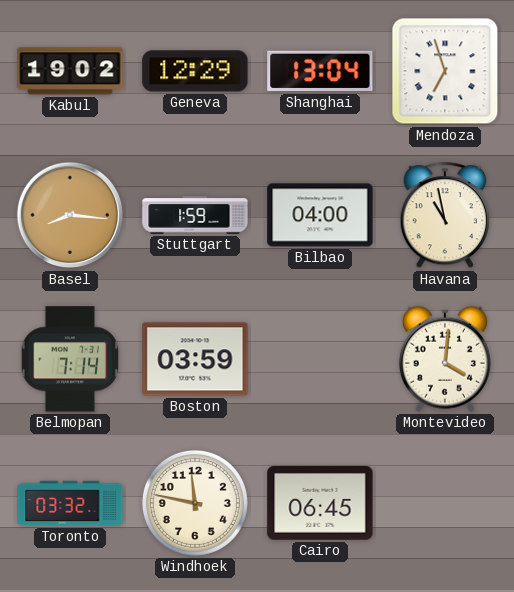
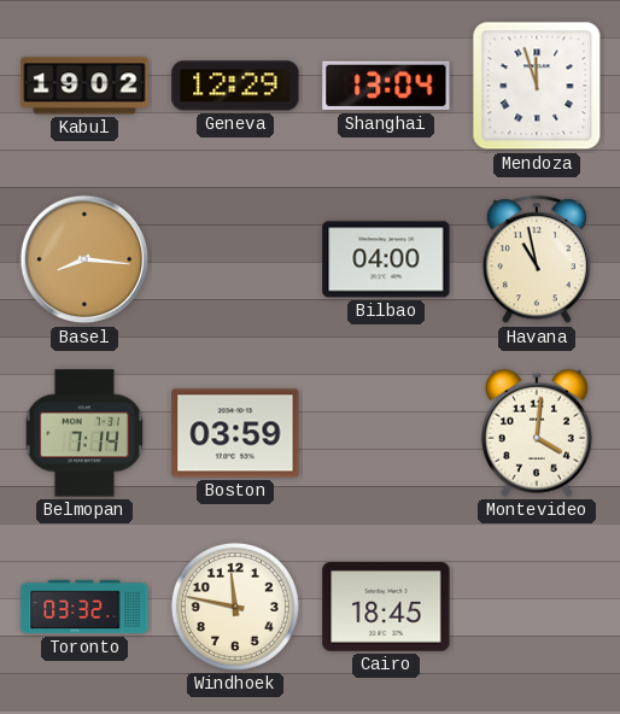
Mendoza: 6:57 -> 11:57
Stuttgart: 1:59 -> none
Cairo: 06:45 -> 18:45
